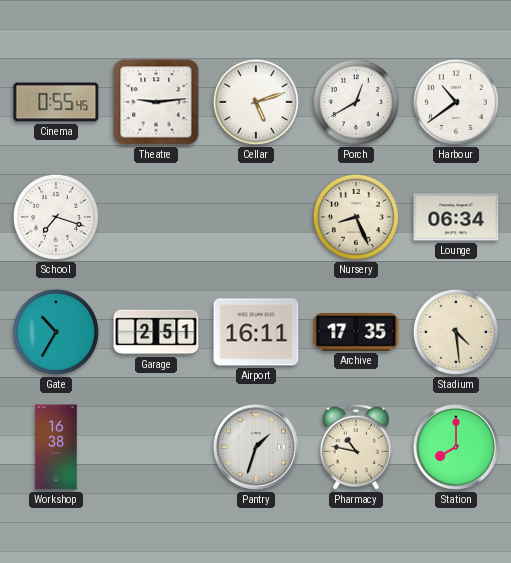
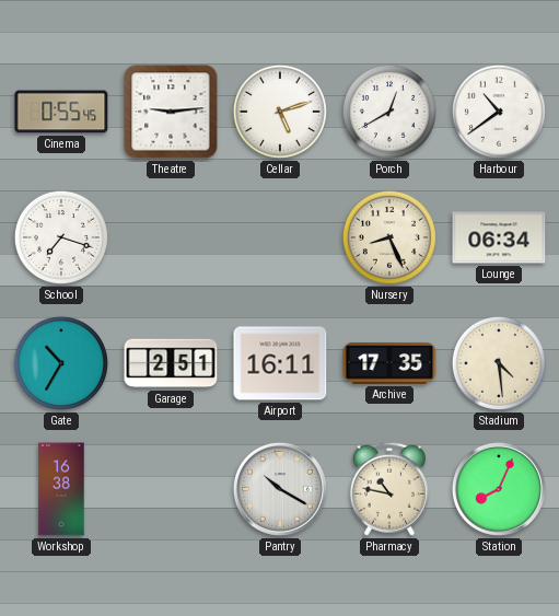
Pantry: 1:33 -> 10:20
Station: 8:00 -> 8:04
